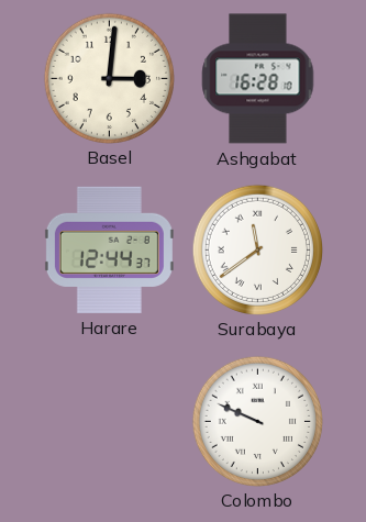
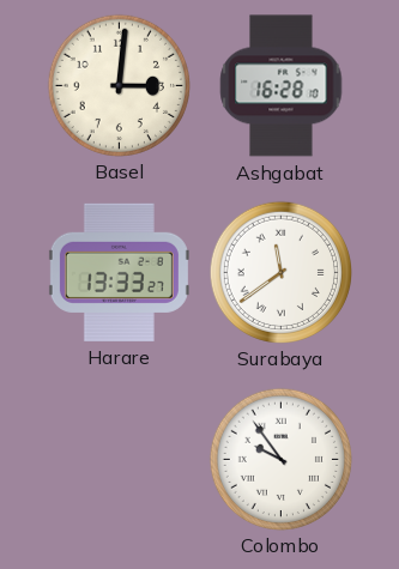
Harare: 12:44 -> 13:33
Colombo: 9:49 -> 9:54
